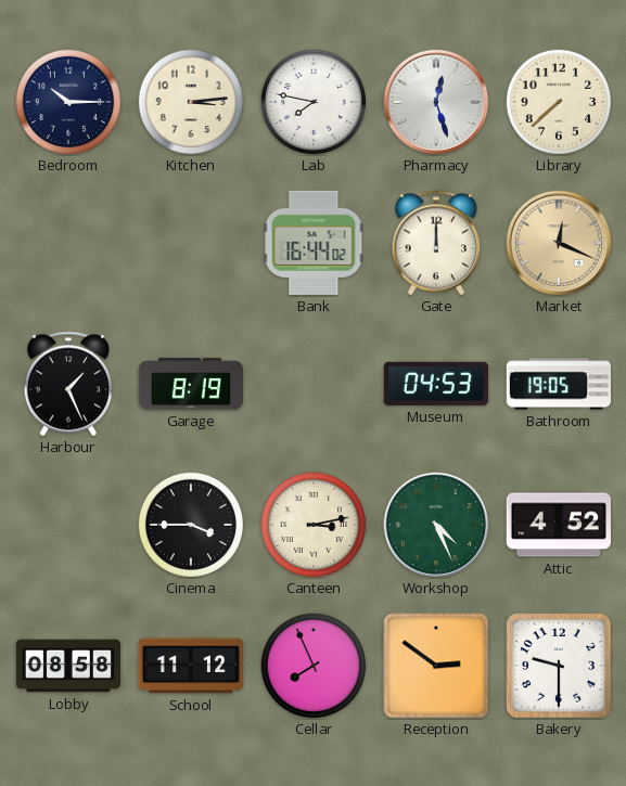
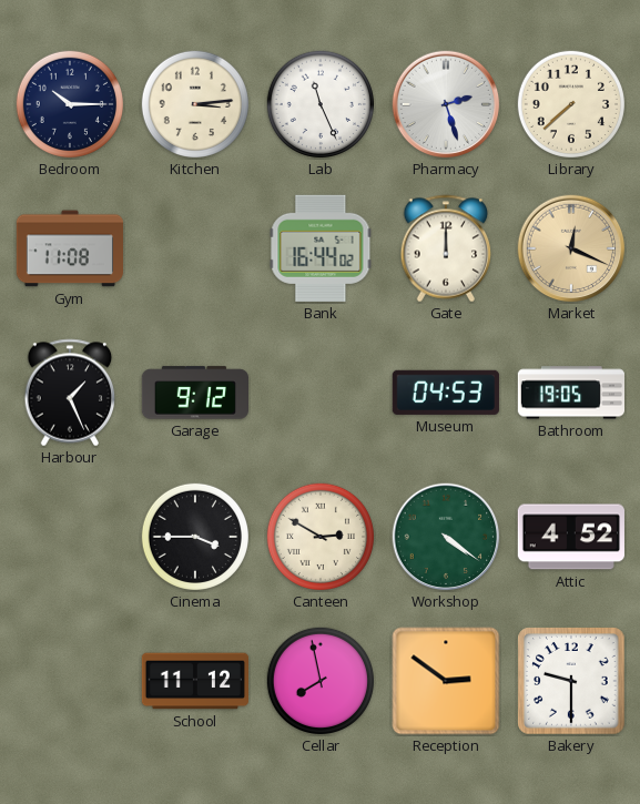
Lab: 7:47 -> 11:26
Pharmacy: 12:27 -> 2:27
Gym: none -> 11:08
Garage: 8:19 -> 9:12
Canteen: 3:13 -> 2:50
Workshop: 4:26 -> 4:21
Lobby: 08:58 -> none
Cellar: 7:56 -> 7:58
